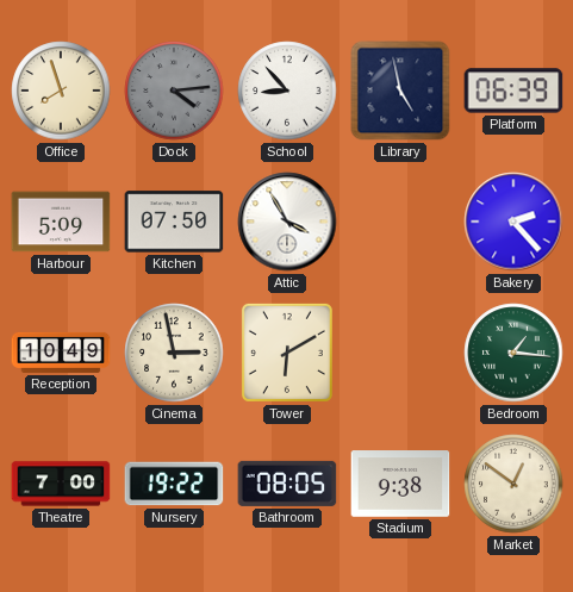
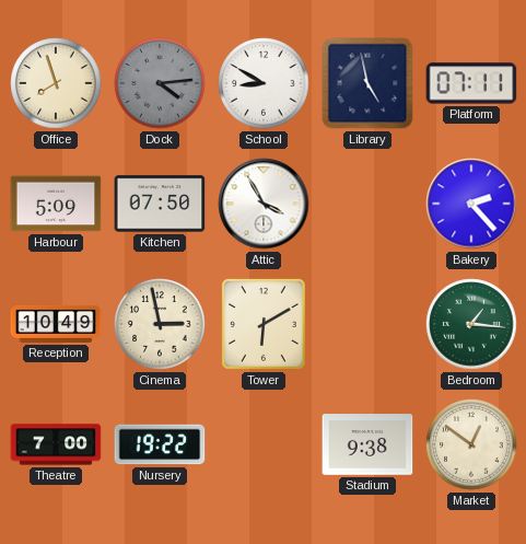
School: 8:53 -> 8:50
Platform: 06:39 -> 07:11
Bathroom: 08:05 -> none
